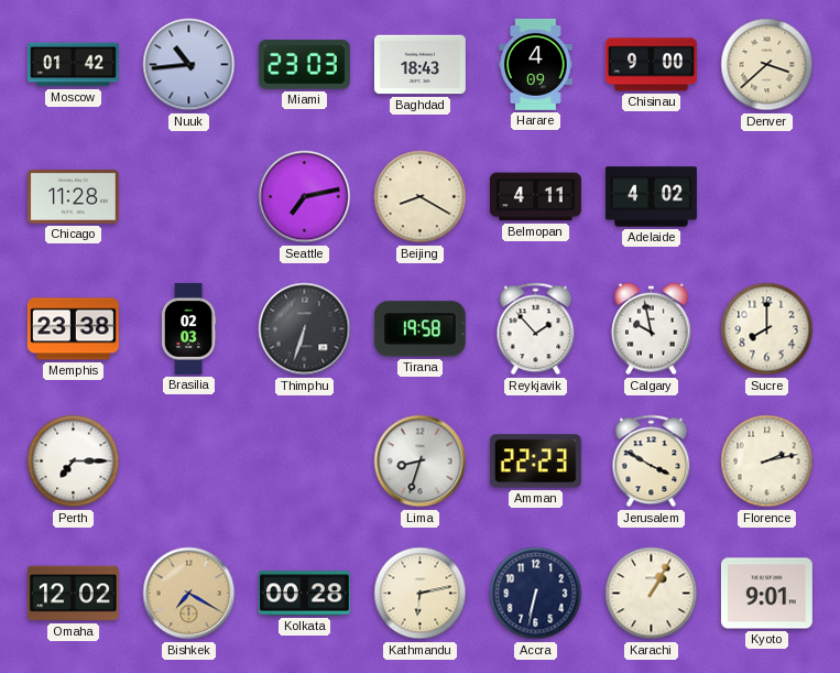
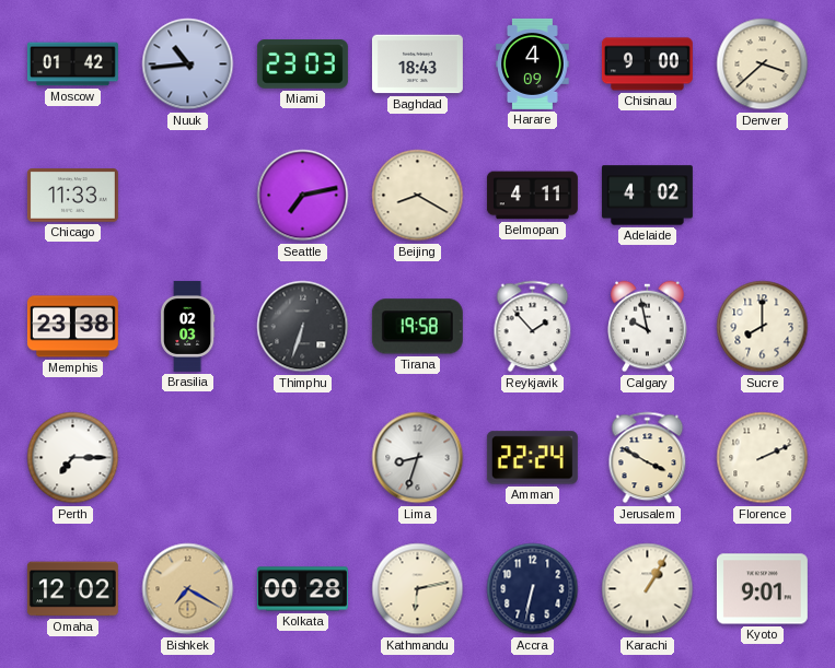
Chicago: 11:28 -> 11:33
Amman: 22:23 -> 22:24
Florence: 2:13 -> 2:11
